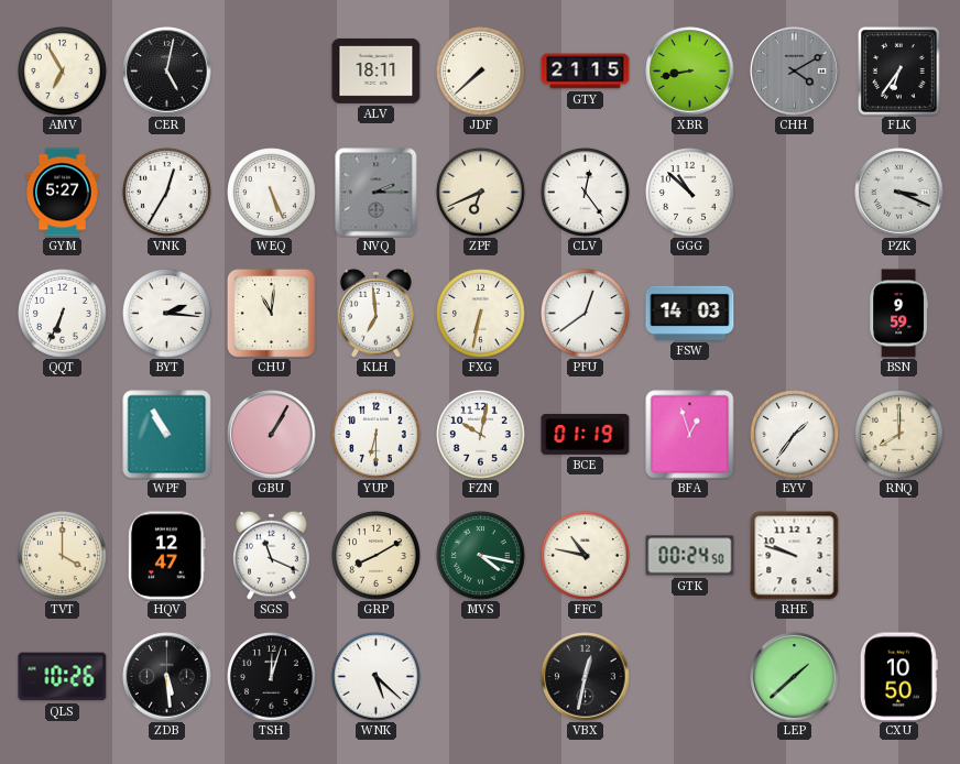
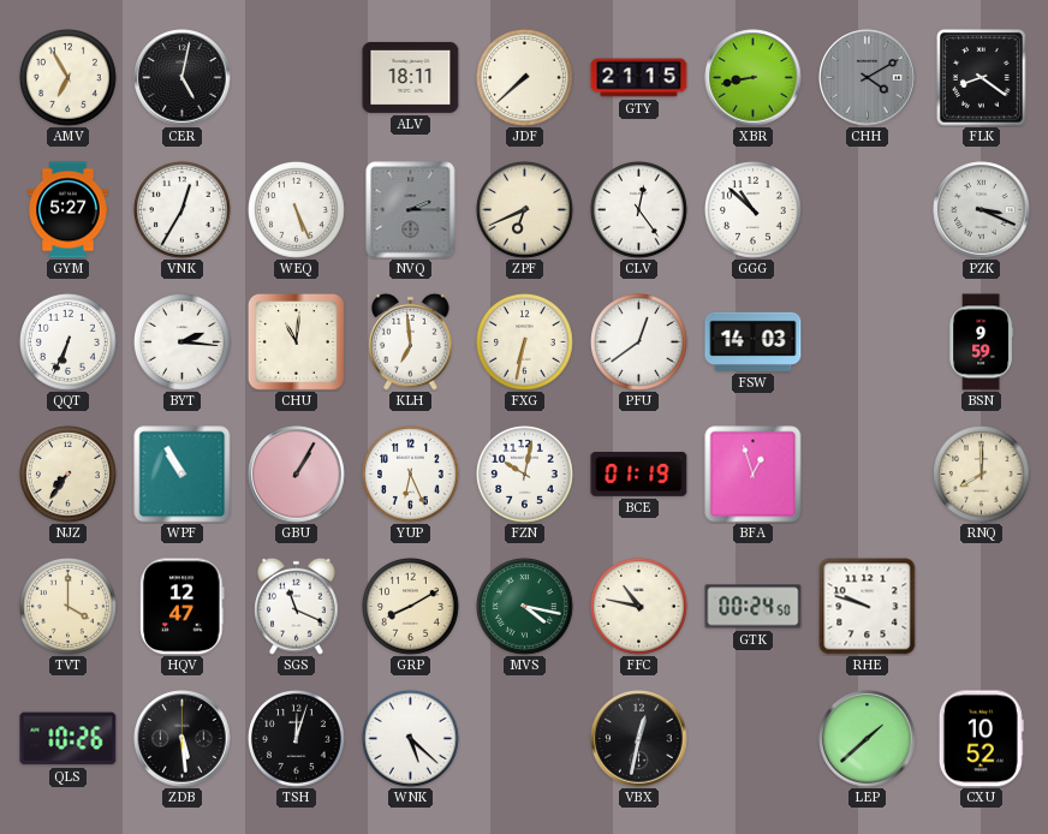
FLK: 6:36 -> 8:21
NJZ: none -> 7:36
YUP: 6:30 -> 6:26
EYV: 1:36 -> none
CXU: 10:50 -> 10:52
